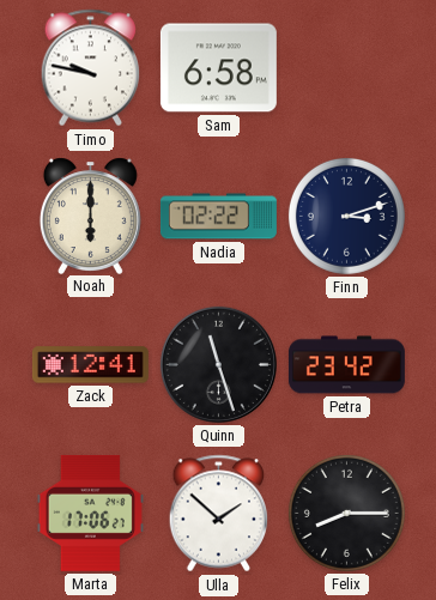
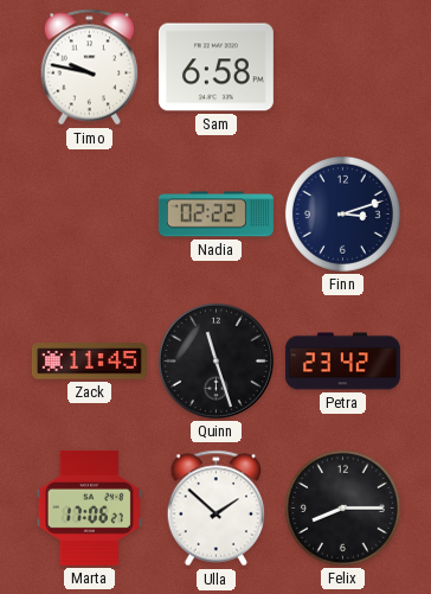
Noah: 6:00 -> none
Zack: 12:41 -> 11:45
